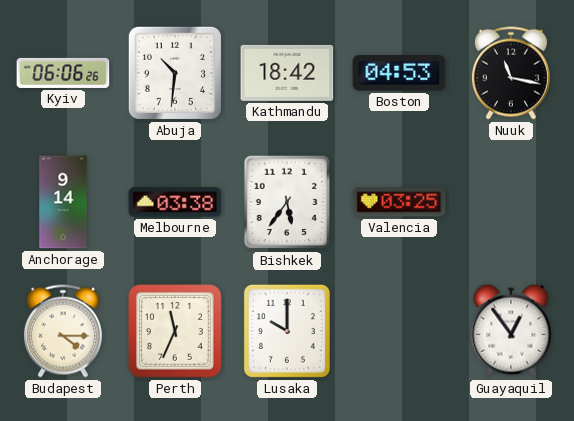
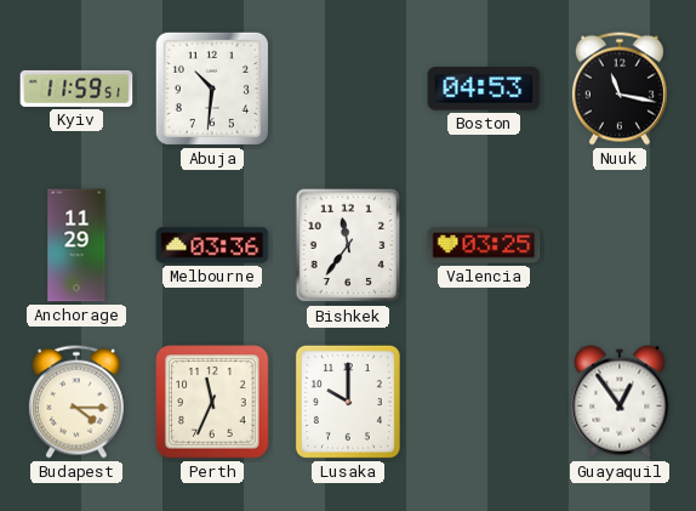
Kyiv: 06:06 -> 11:59
Kathmandu: 18:42 -> none
Anchorage: 9:14 -> 11:29
Melbourne: 03:38 -> 03:36
Bishkek: 5:36 -> 11:36
